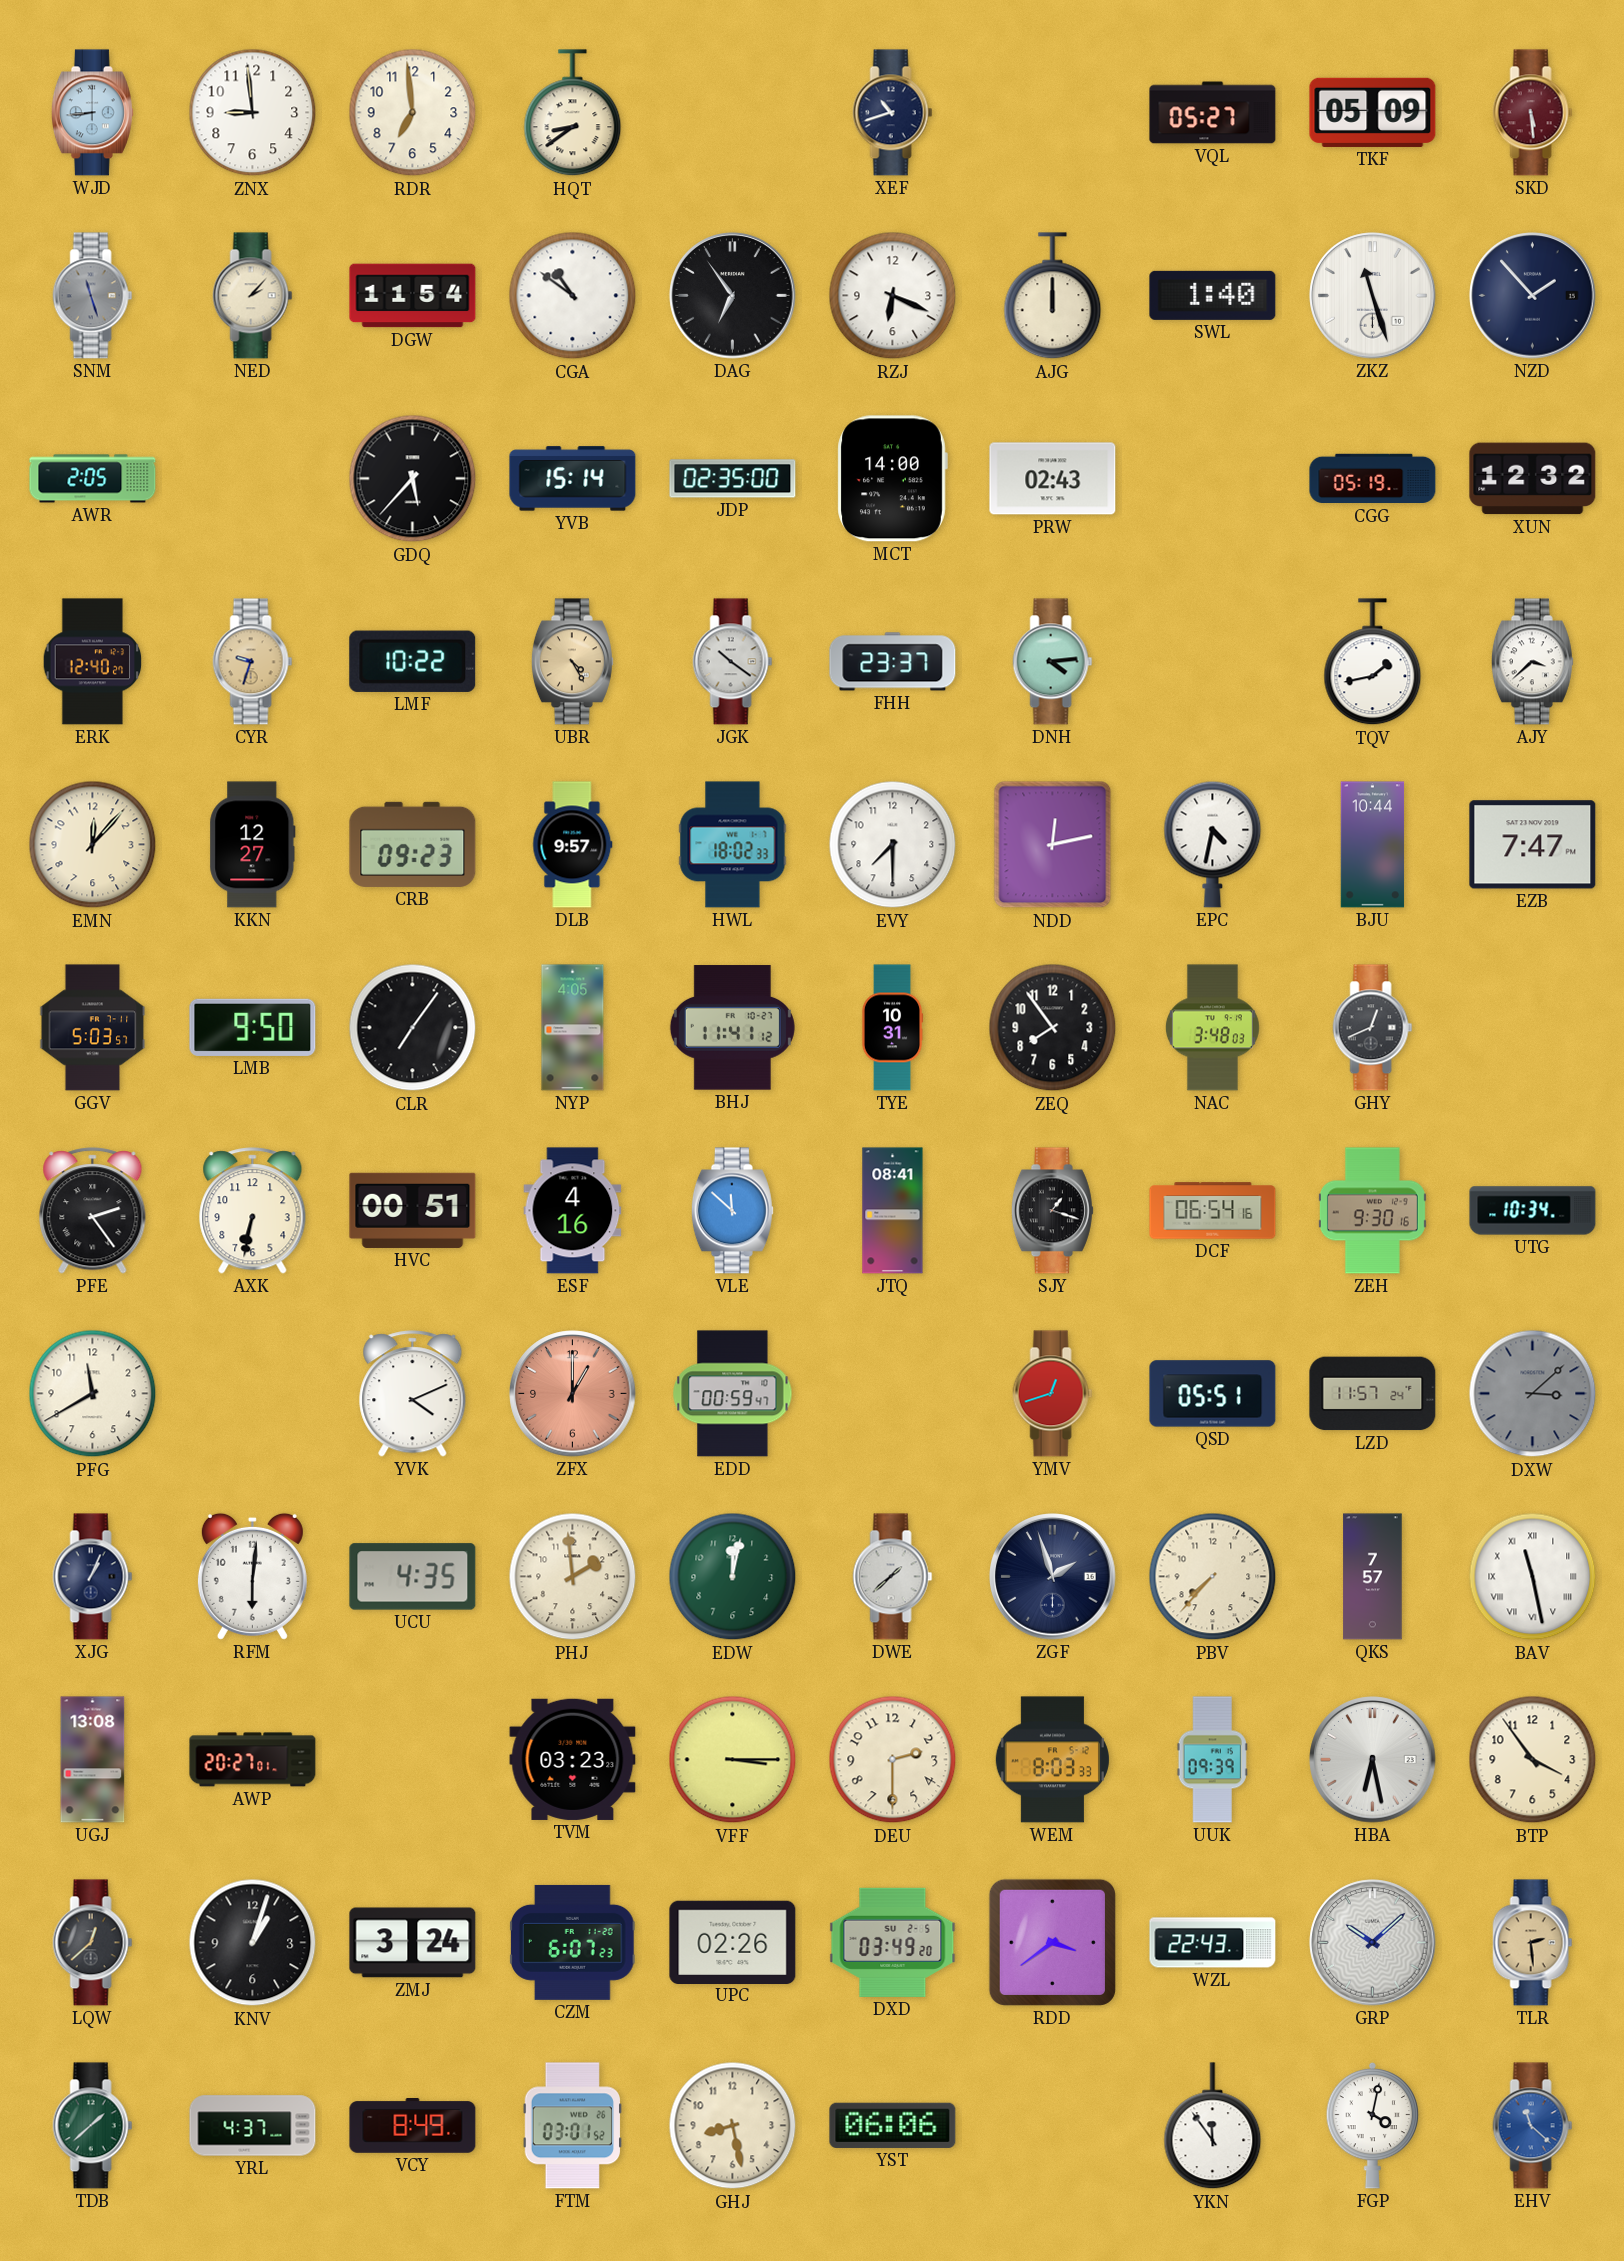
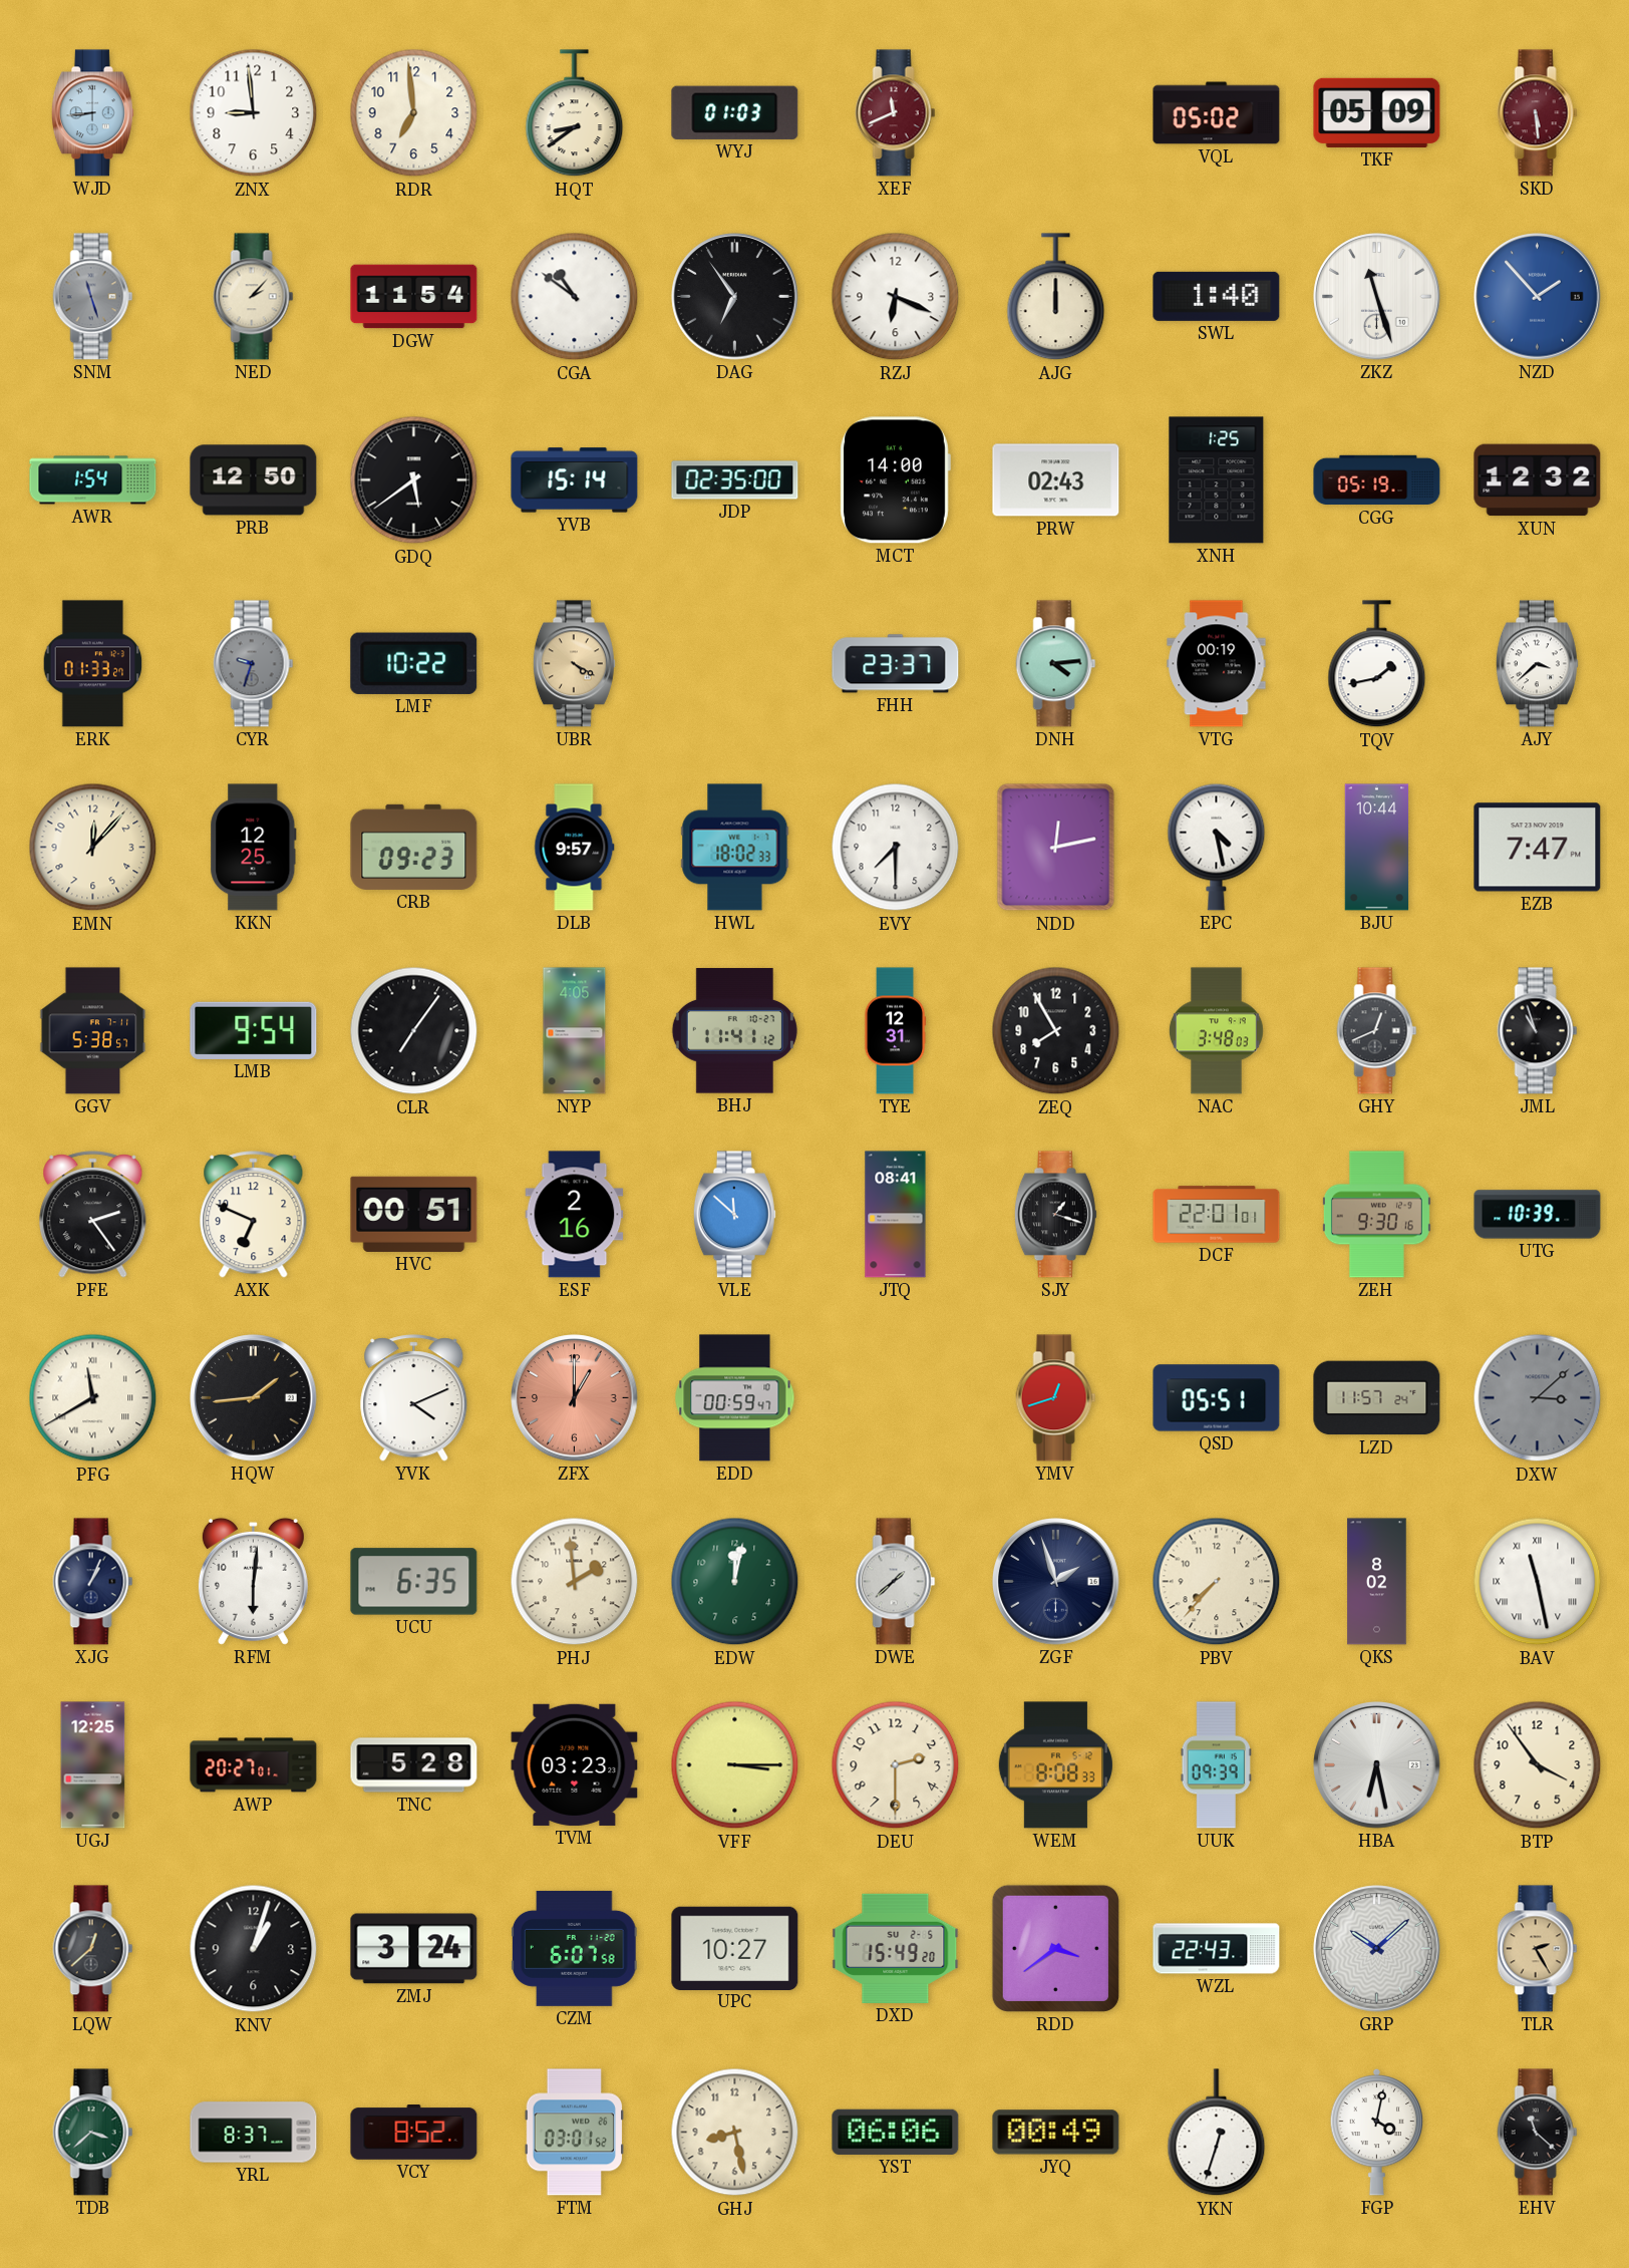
WYJ: none -> 01:03
XEF: 10:42 -> 11:41
XEF dial: navy -> burgundy
VQL: 05:27 -> 05:02
NZD dial: navy -> blue
AWR: 2:05 -> 1:54
PRB: none -> 12:50
GDQ: 5:37 -> 5:39
XNH: none -> 1:25
ERK: 12:40 -> 01:33
CYR dial: champagne -> grey
UBR: 4:25 -> 4:20
JGK: 10:21 -> none
VTG: none -> 00:19
KKN: 12:27 -> 12:25
EPC: 4:32 -> 4:28
GGV: 5:03 -> 5:38
LMB: 9:50 -> 9:54
TYE: 10:31 -> 12:31
ZEQ: 7:54 -> 7:55
JML: none -> 10:57
AXK: 6:32 -> 6:49
ESF: 4:16 -> 2:16
DCF: 06:54 -> 22:01
UTG: 10:34 -> 10:39
PFG numerals: Arabic -> Roman
HQW: none -> 1:44
UCU: 4:35 -> 6:35
QKS: 7:57 -> 8:02
UGJ: 13:08 -> 12:25
TNC: none -> 5:28
WEM: 8:03 -> 8:08
CZM: 6:07:23 -> 6:07:58
UPC: 02:26 -> 10:27
DXD: 03:49 -> 15:49
TLR: 2:29 -> 2:25
TDB: 1:38 -> 3:38
YRL: 4:37 -> 8:37
VCY: 8:49 -> 8:52
JYQ: none -> 00:49
YKN: 11:54 -> 12:33
EHV dial: blue -> black
